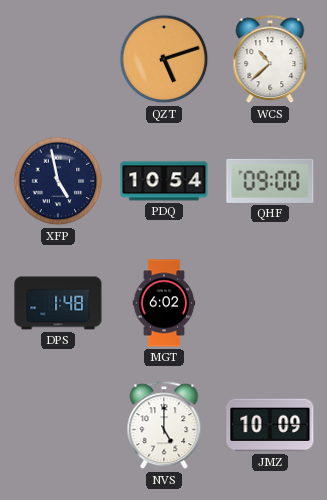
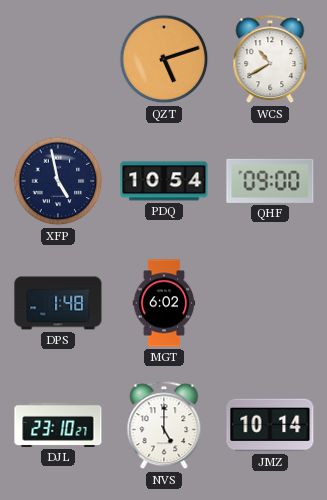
WCS: 10:38 -> 10:40
DJL: none -> 23:10
JMZ: 10:09 -> 10:14
